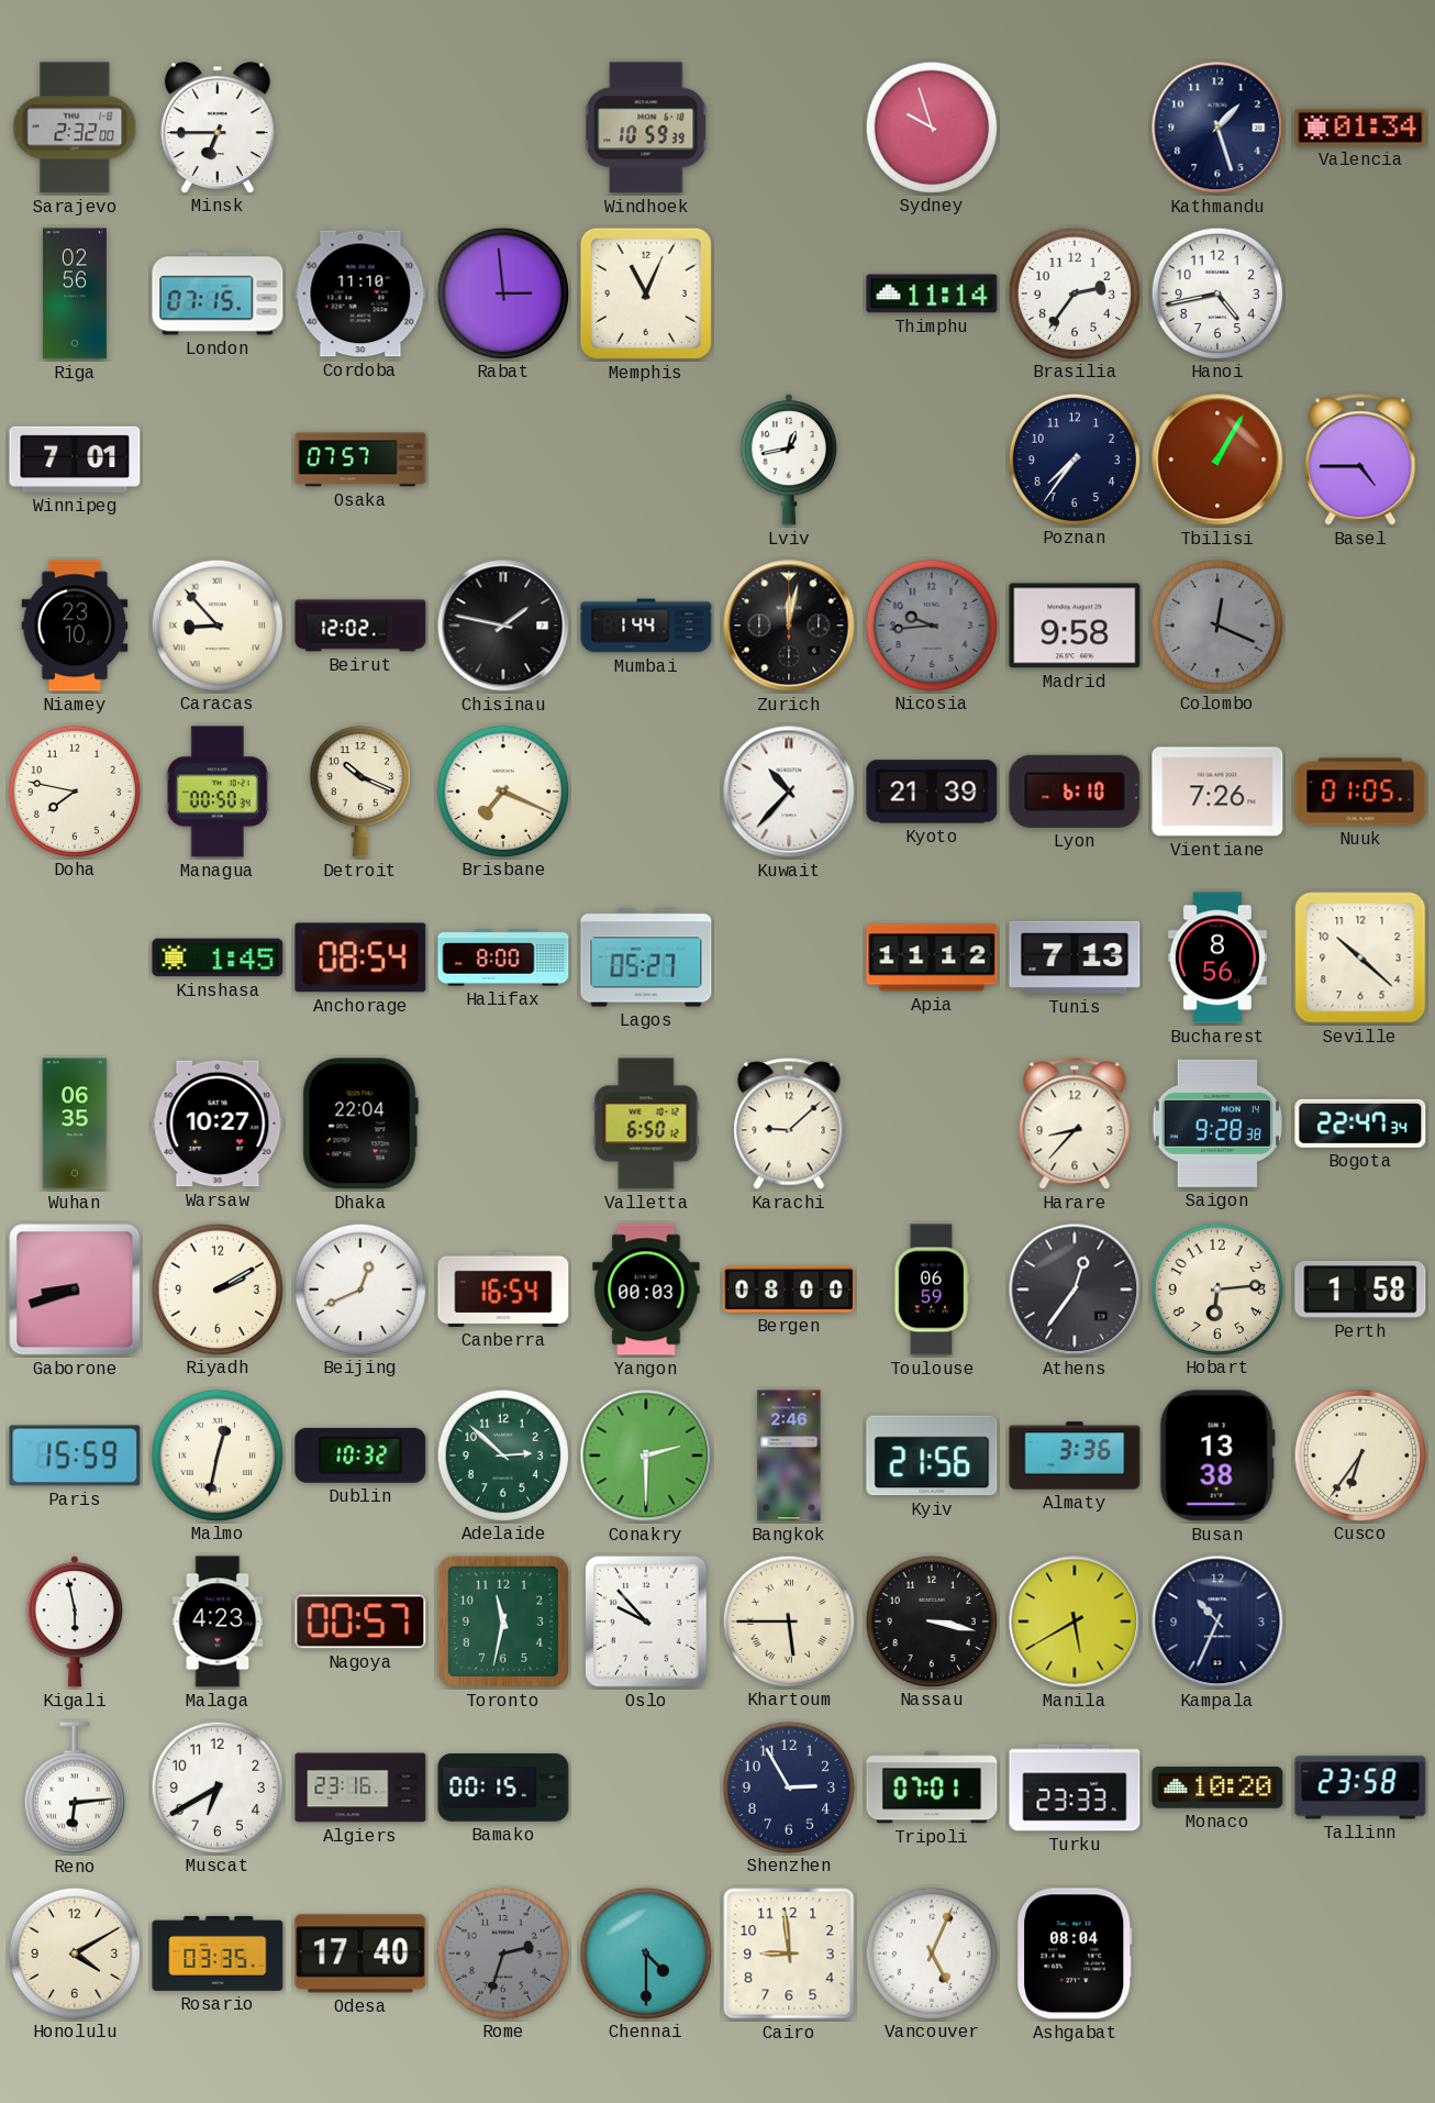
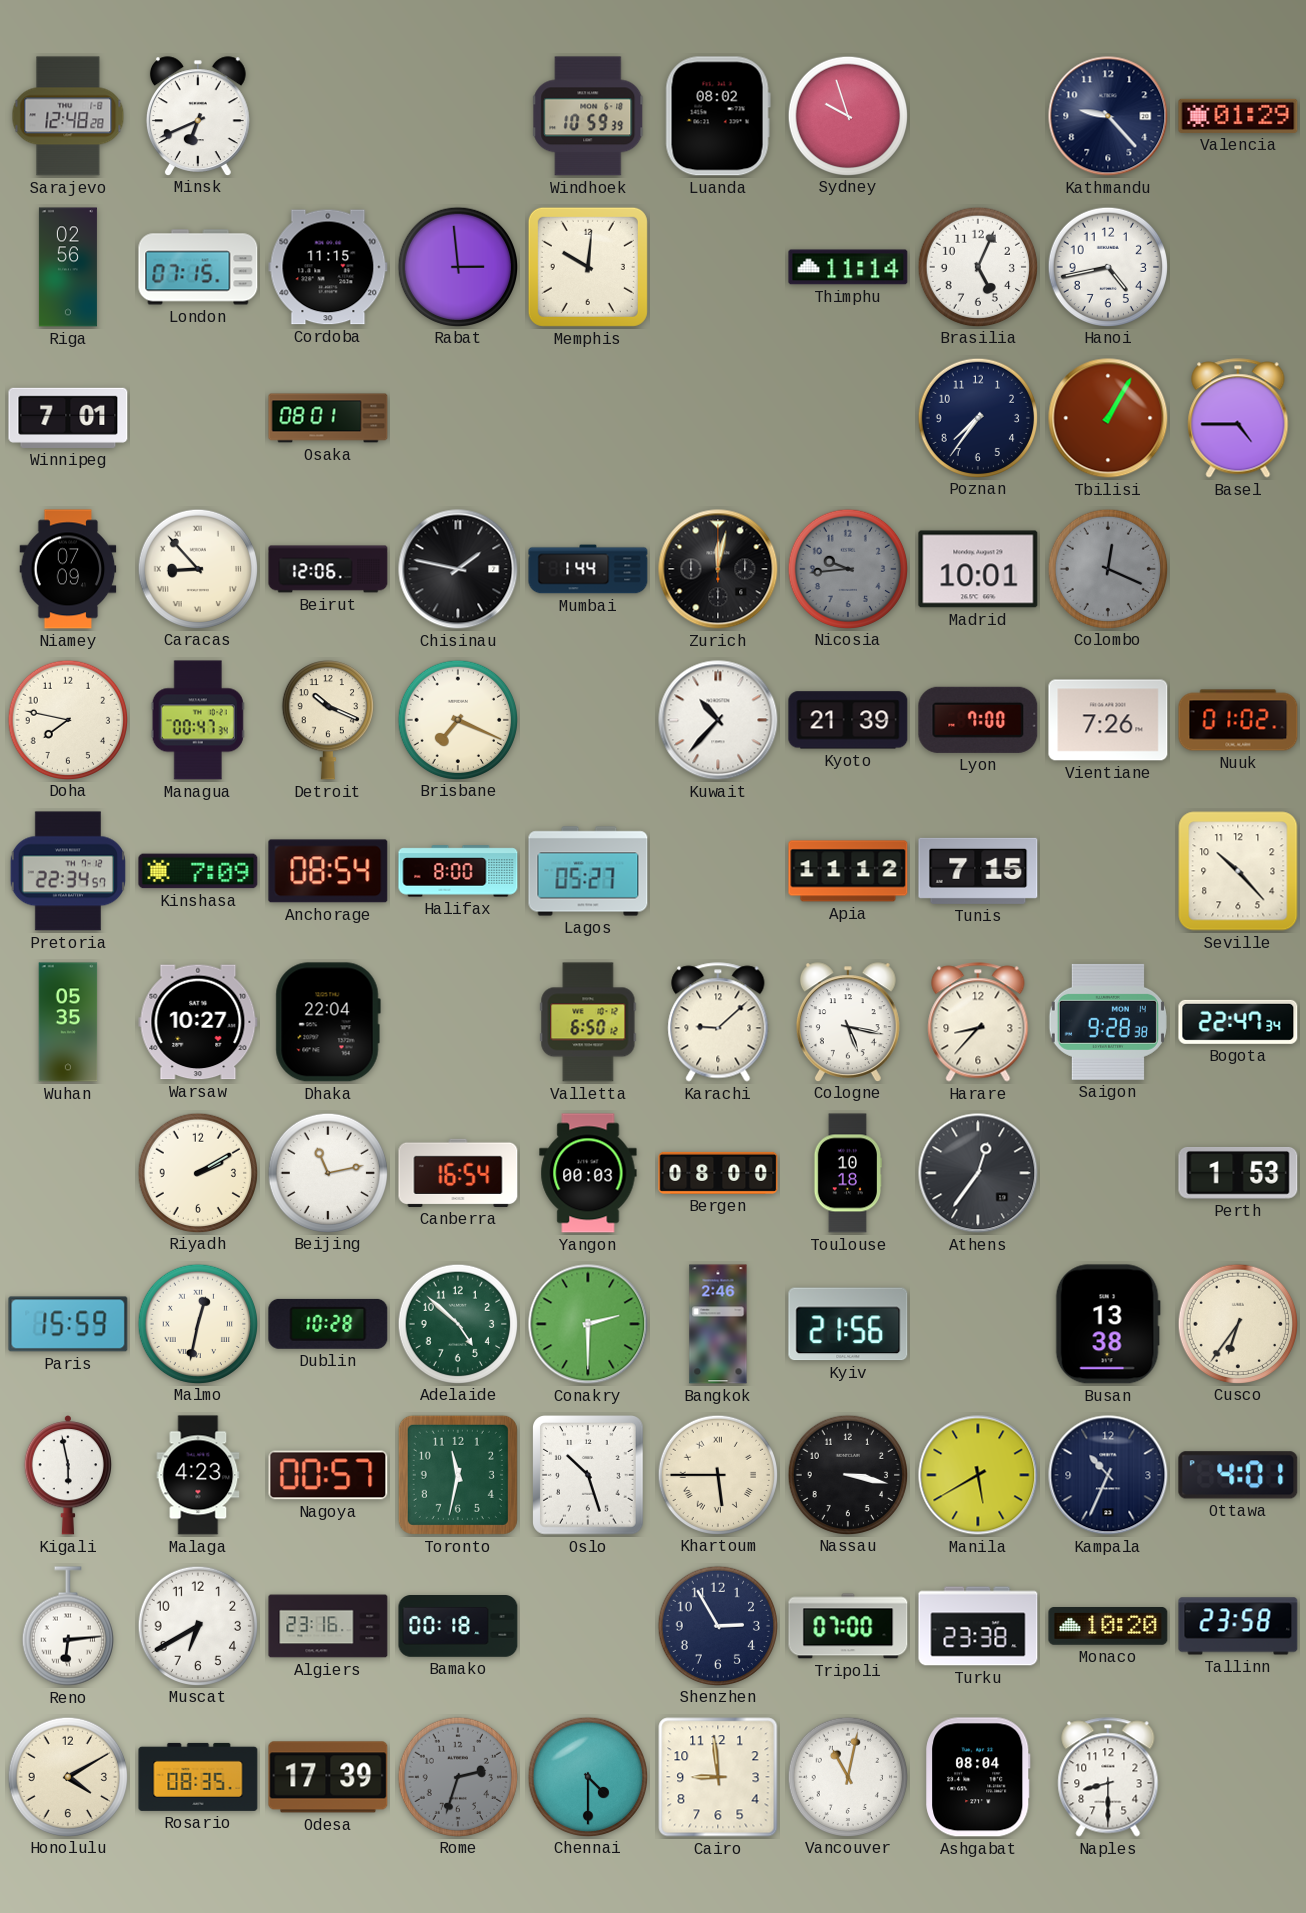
Sarajevo: 2:32 -> 12:48
Minsk: 6:45 -> 6:41
Luanda: none -> 08:02
Kathmandu: 1:27 -> 9:23
Valencia: 01:34 -> 01:29
Cordoba: 11:10 -> 11:15
Memphis: 11:04 -> 10:01
Brasilia: 2:36 -> 5:04
Osaka: 07:57 -> 08:01
Lviv: 12:43 -> none
Niamey: 23:10 -> 07:09
Beirut: 12:02 -> 12:06
Madrid: 9:58 -> 10:01
Managua: 00:50 -> 00:47
Lyon: 6:10 -> 7:00
Nuuk: 01:05 -> 01:02
Pretoria: none -> 22:34
Kinshasa: 1:45 -> 7:09
Tunis: 7:13 -> 7:15
Bucharest: 8:56 -> none
Seville: 10:22 -> 10:23
Wuhan: 06:35 -> 05:35
Cologne: none -> 5:17
Gaborone: 8:42 -> none
Beijing: 12:41 -> 11:13
Toulouse: 06:59 -> 10:18
Hobart: 6:14 -> none
Perth: 1:58 -> 1:53
Dublin: 10:32 -> 10:28
Adelaide: 2:52 -> 4:52
Almaty: 3:36 -> none
Oslo: 9:53 -> 10:27
Ottawa: none -> 4:01
Bamako: 00:15 -> 00:18
Tripoli: 07:01 -> 07:00
Turku: 23:33 -> 23:38
Rosario: 03:35 -> 08:35
Odesa: 17:40 -> 17:39
Vancouver: 5:04 -> 11:02
Naples: none -> 8:30
